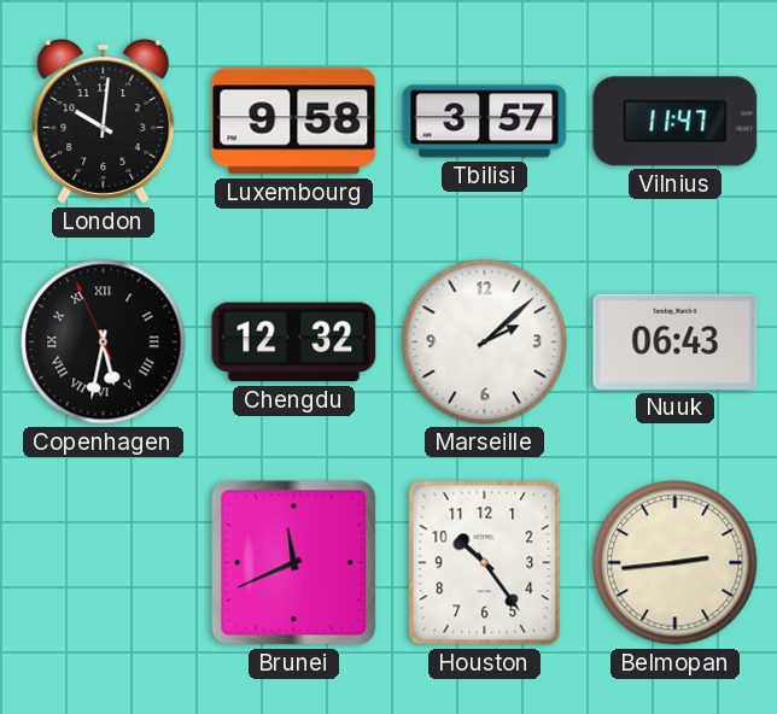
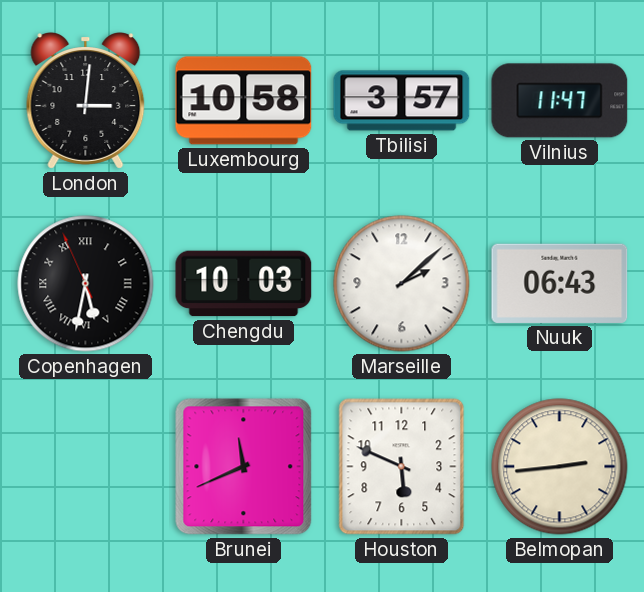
London: 10:01 -> 3:01
Luxembourg: 9:58 -> 10:58
Chengdu: 12:32 -> 10:03
Houston: 10:24 -> 5:49
